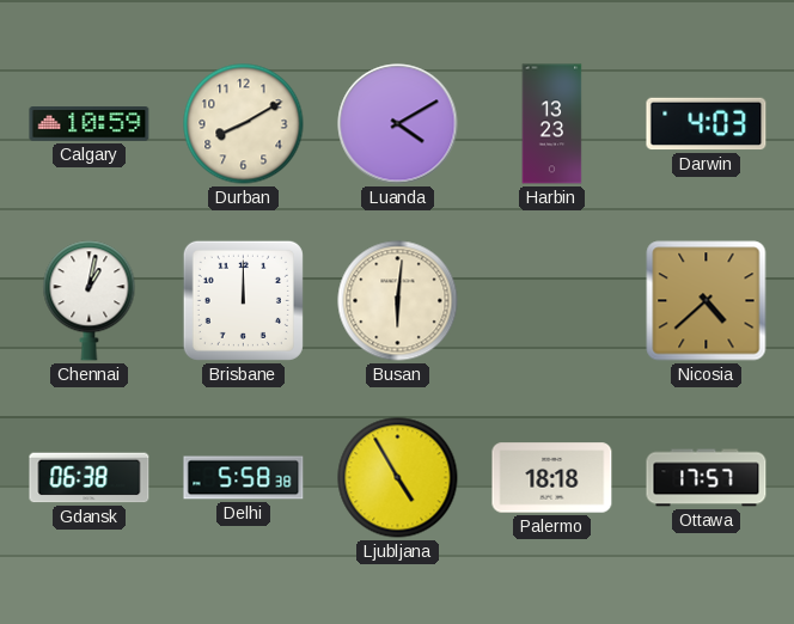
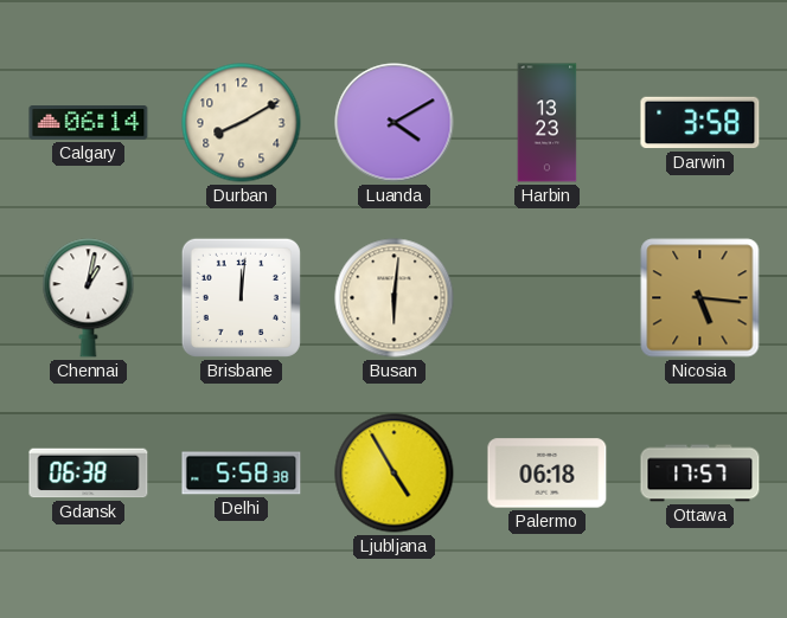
Calgary: 10:59 -> 06:14
Darwin: 4:03 -> 3:58
Brisbane: 12:00 -> 12:01
Nicosia: 4:38 -> 5:16
Palermo: 18:18 -> 06:18
